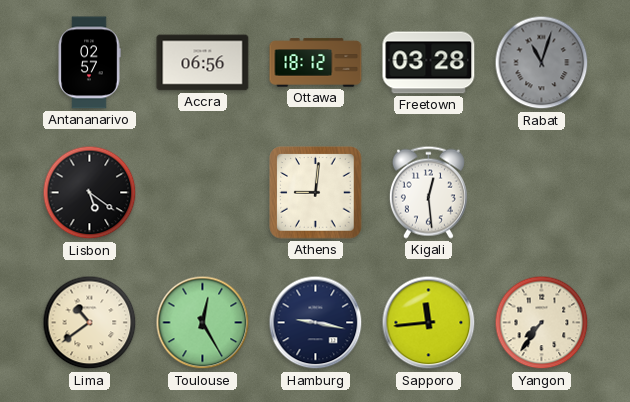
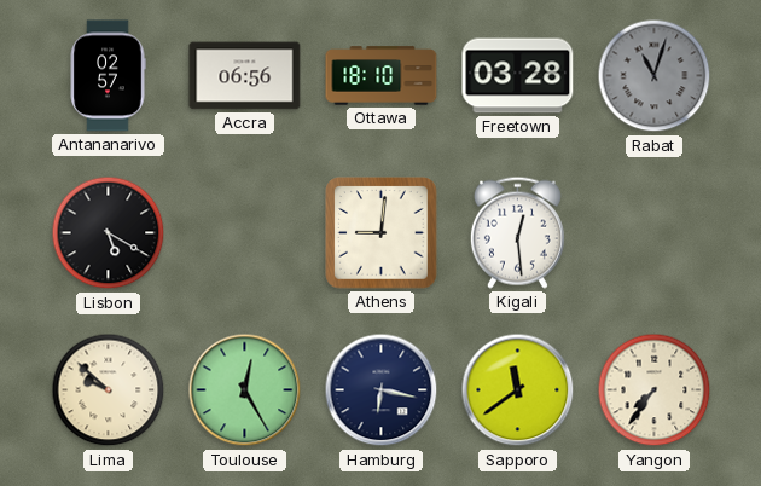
Ottawa: 18:12 -> 18:10
Lisbon: 5:21 -> 5:20
Lima: 10:39 -> 9:52
Hamburg: 9:17 -> 6:17
Sapporo: 11:44 -> 11:39
